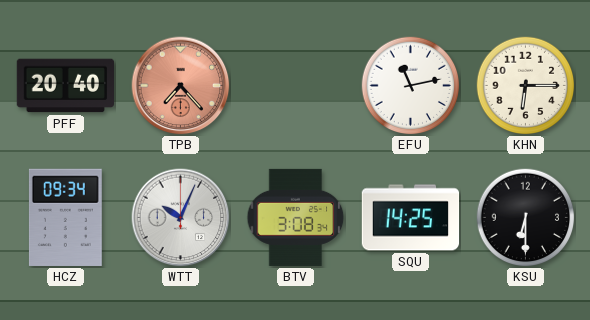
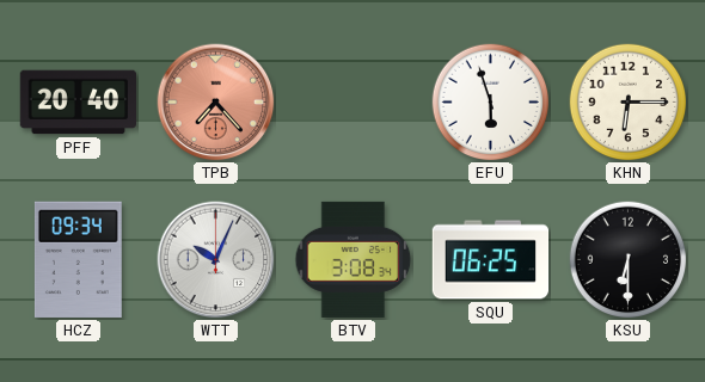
EFU: 11:13 -> 5:57
SQU: 14:25 -> 06:25
